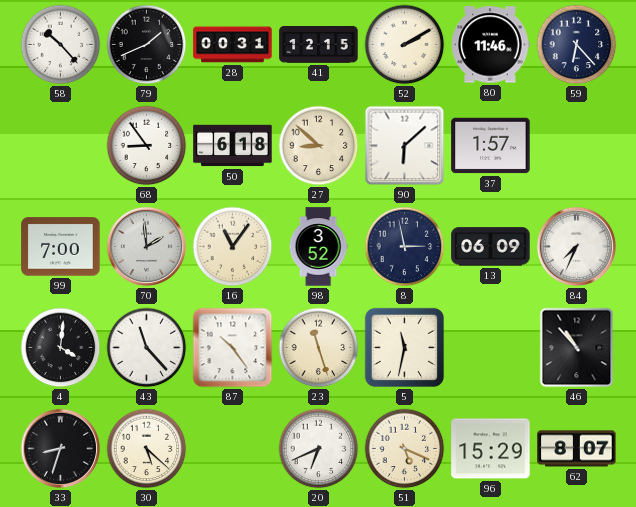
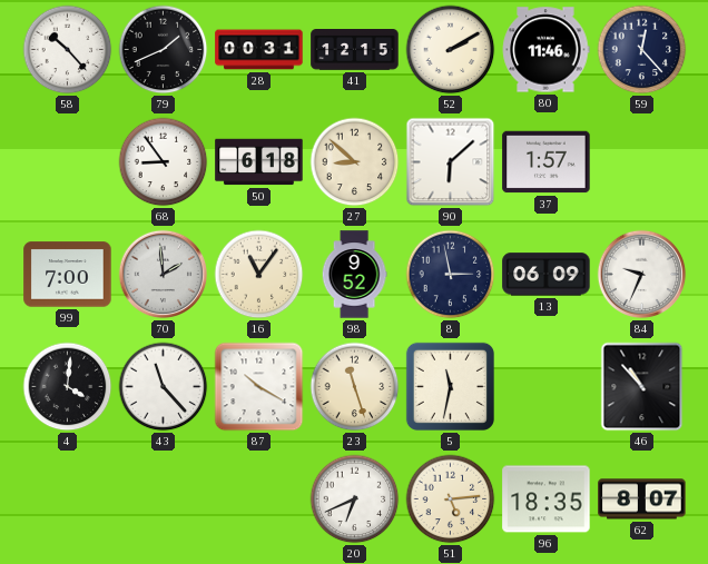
59: 6:23 -> 12:23
98: 3:52 -> 9:52
84: 7:34 -> 9:34
87: 10:24 -> 10:20
33: 8:33 -> none
30: 5:22 -> none
51: 5:19 -> 5:14
96: 15:29 -> 18:35
